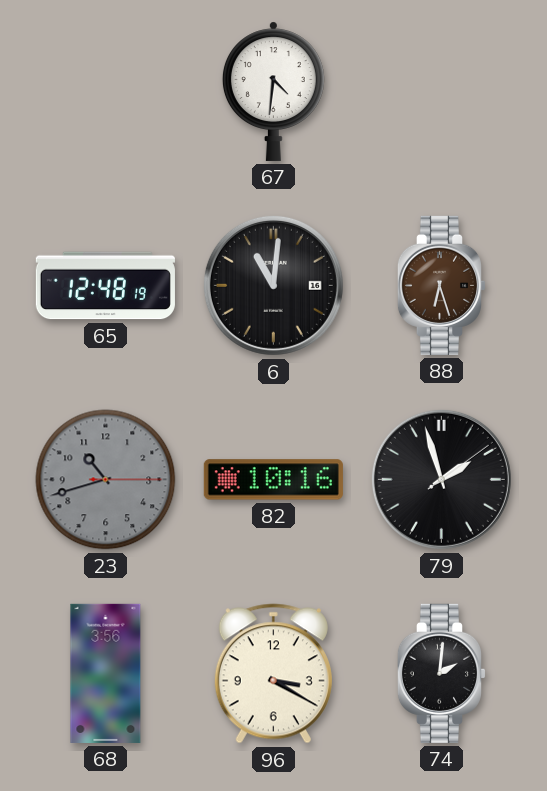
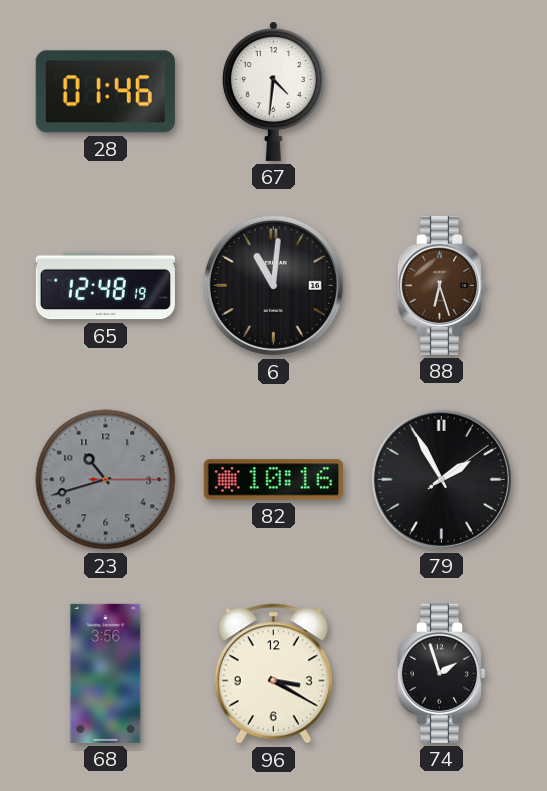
28: none -> 01:46
79: 1:57 -> 1:55
74: 2:01 -> 1:57
